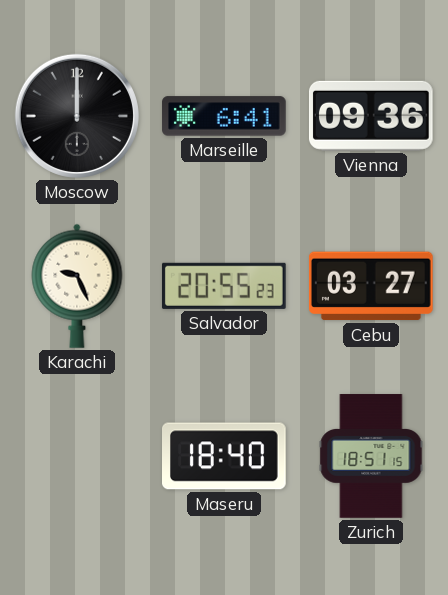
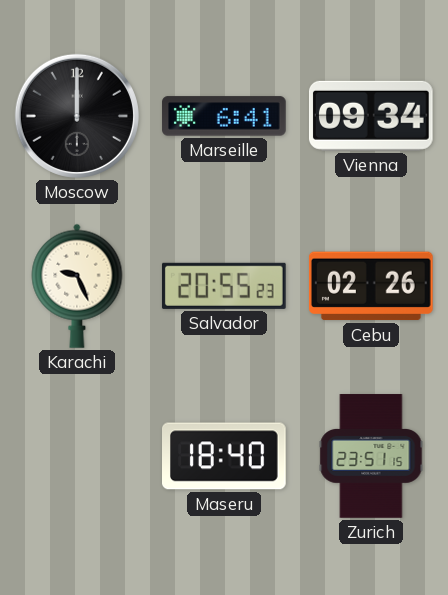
Vienna: 09:36 -> 09:34
Cebu: 03:27 -> 02:26
Zurich: 18:51 -> 23:51
